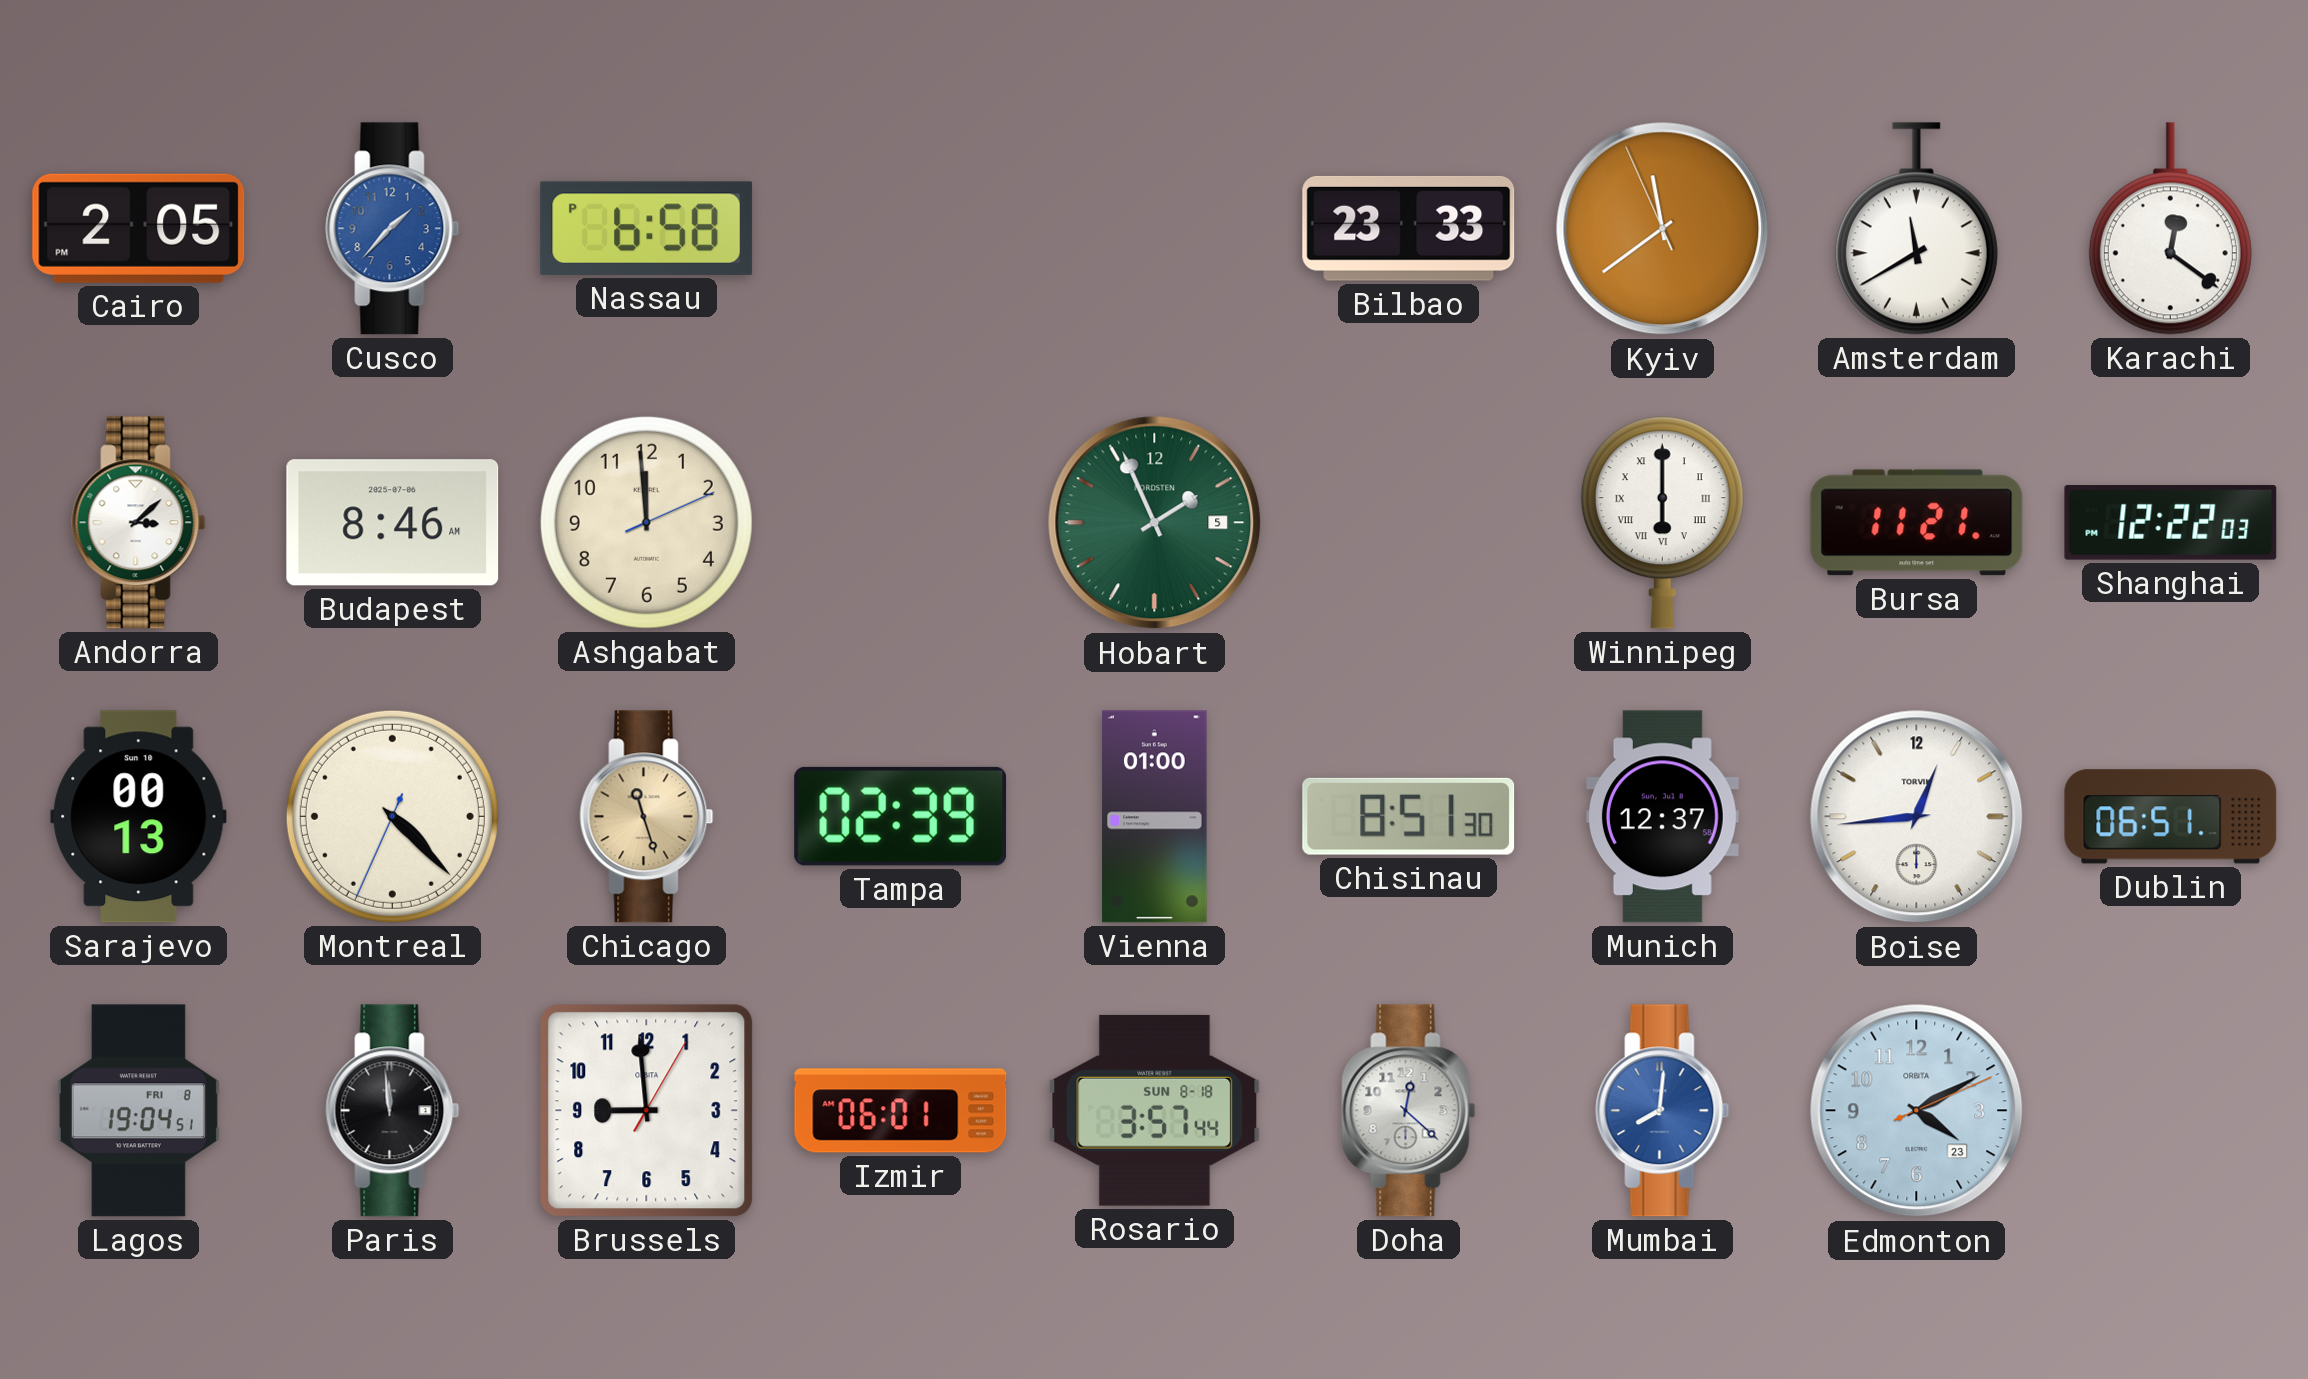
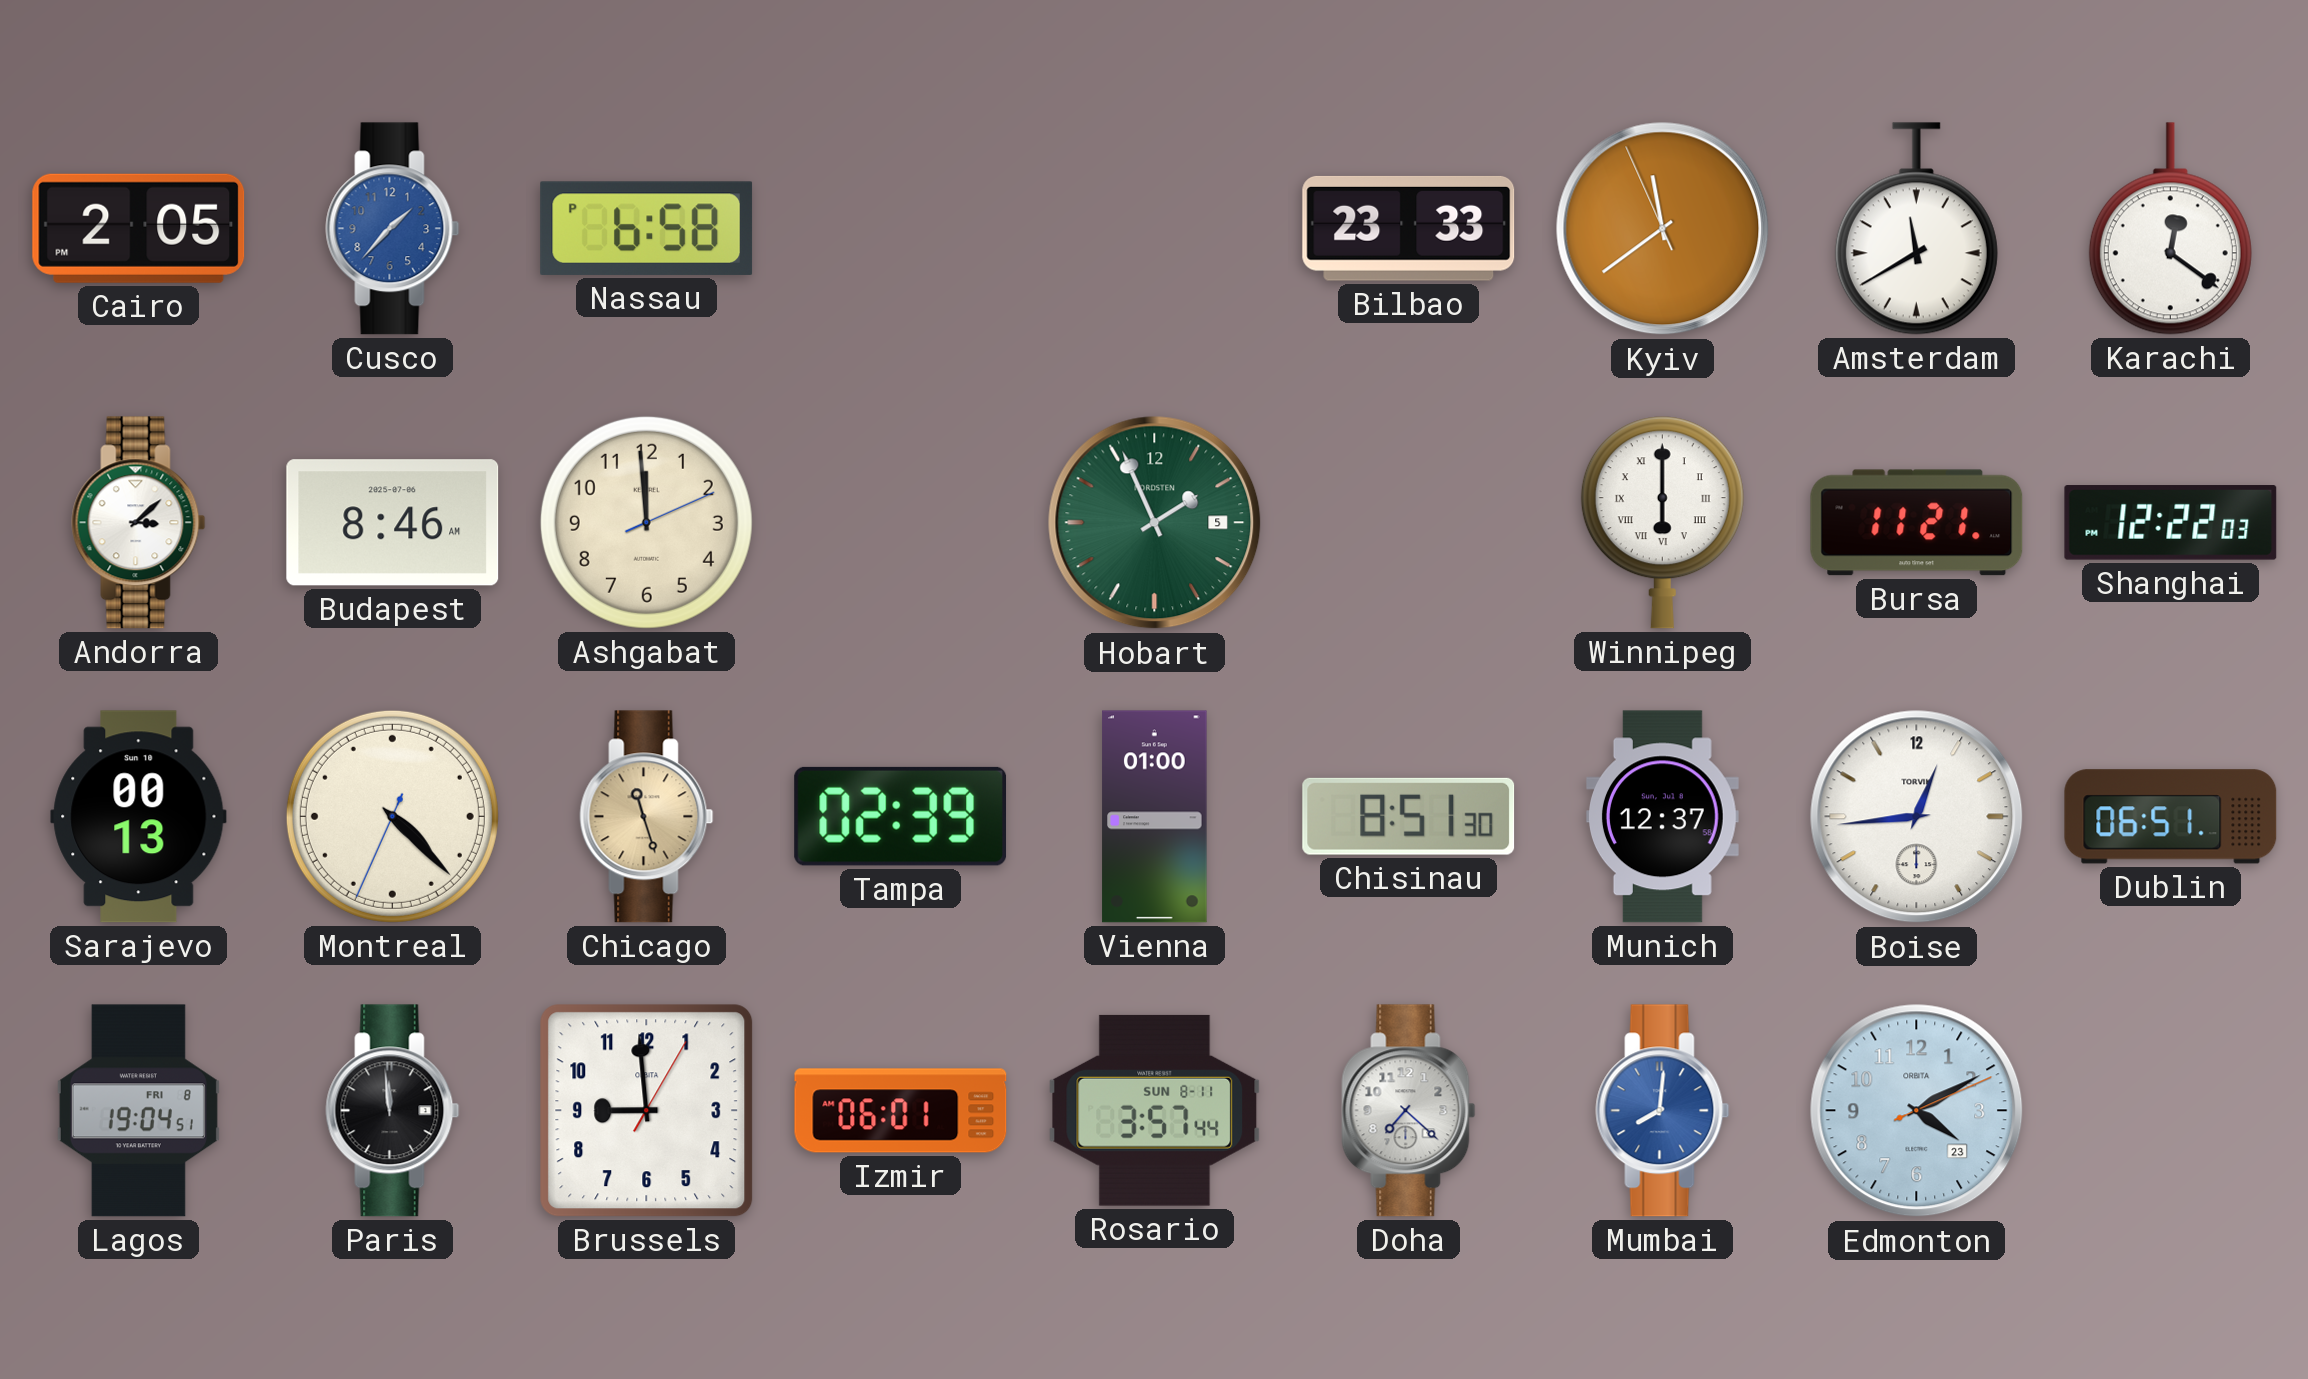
Rosario date: SUN 8-18 -> SUN 8-11
Doha: 12:22 -> 7:22
